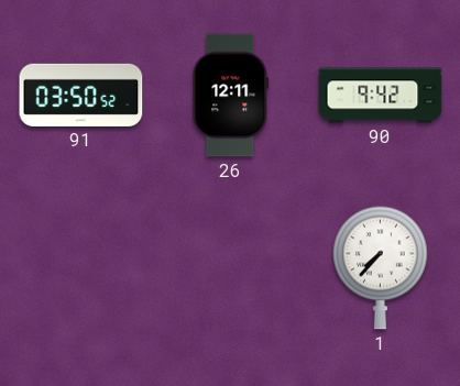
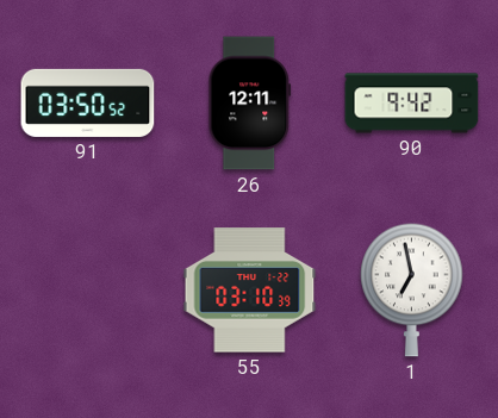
55: none -> 03:10
1: 7:37 -> 6:58
